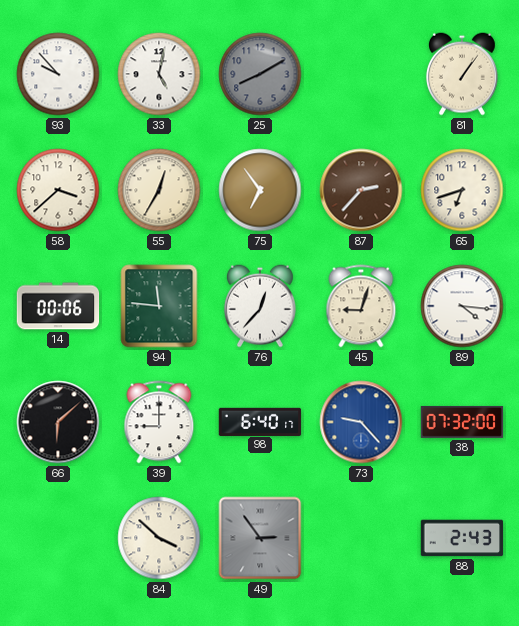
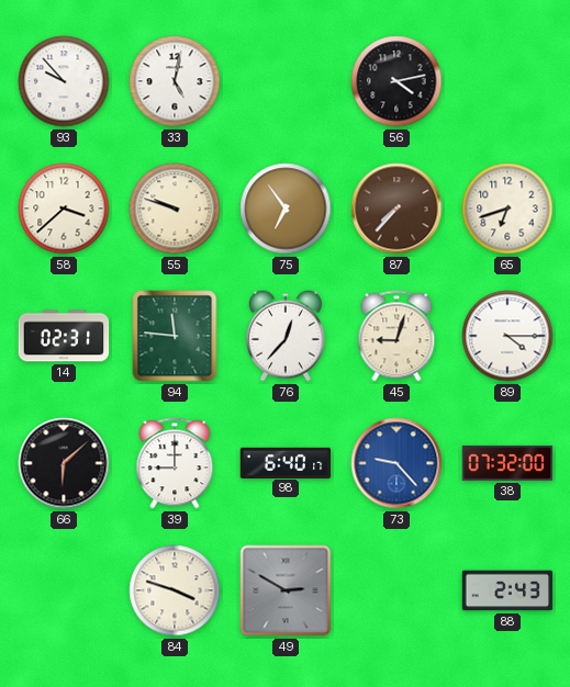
25: 8:10 -> none
56: none -> 4:13
81: 1:06 -> none
55: 12:35 -> 9:48
87: 2:37 -> 7:37
14: 00:06 -> 02:31
89: 4:16 -> 4:15
84: 3:52 -> 3:48
49: 2:54 -> 2:50
